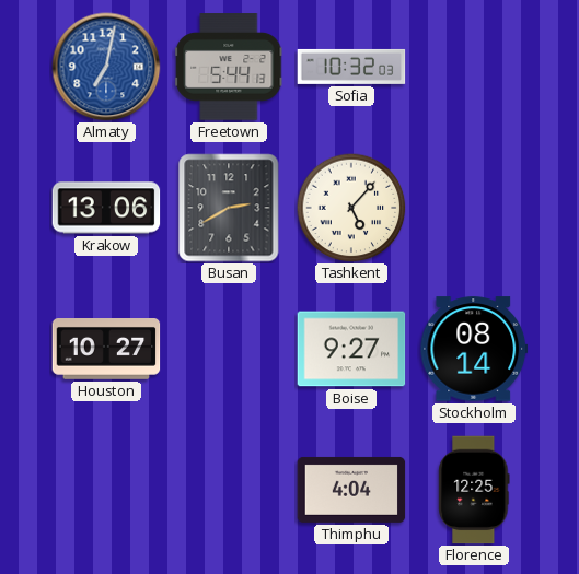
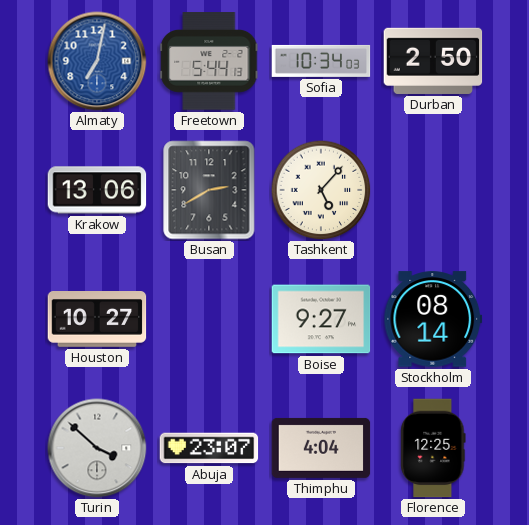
Sofia: 10:32 -> 10:34
Durban: none -> 2:50
Turin: none -> 3:52
Abuja: none -> 23:07
